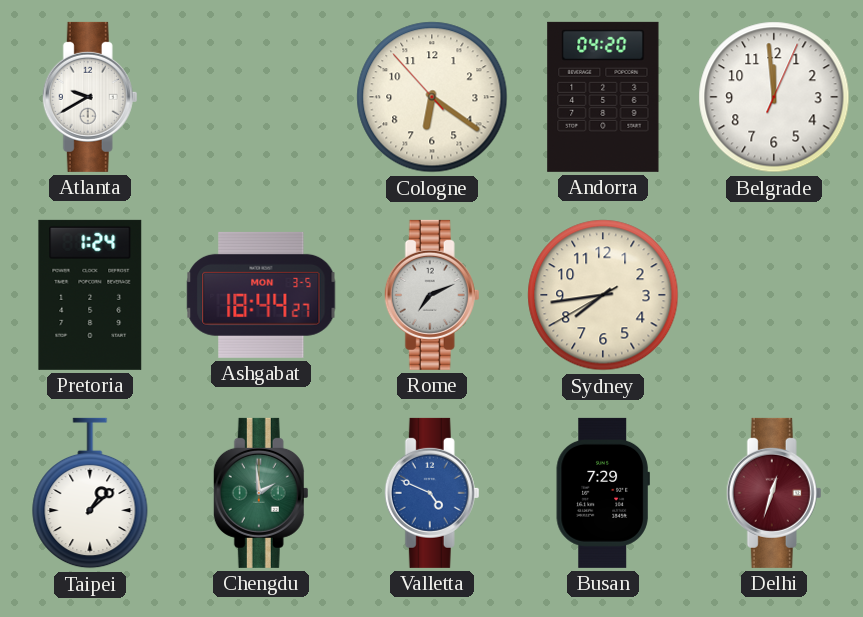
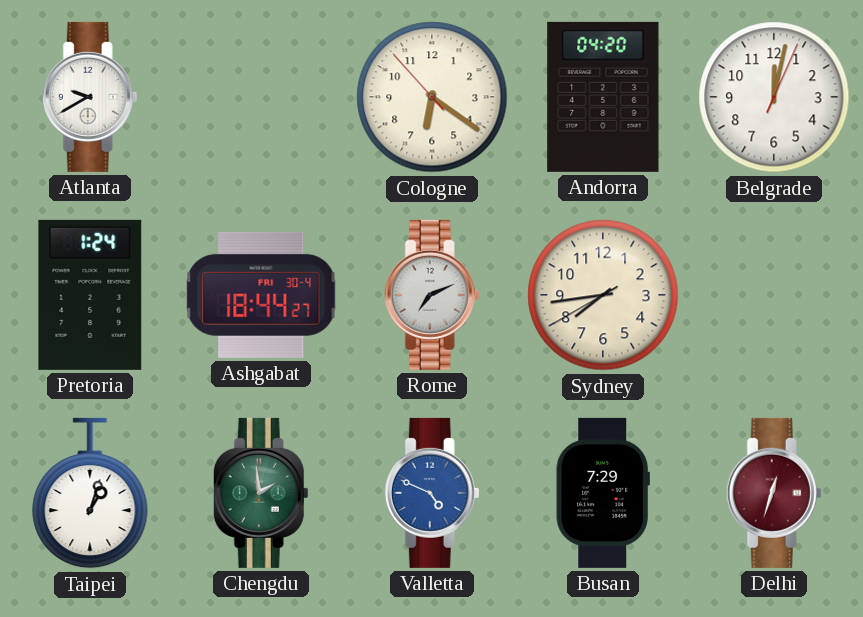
Belgrade: 11:59 -> 12:02
Ashgabat date: MON 3-5 -> FRI 30-4
Taipei: 1:08 -> 1:03
